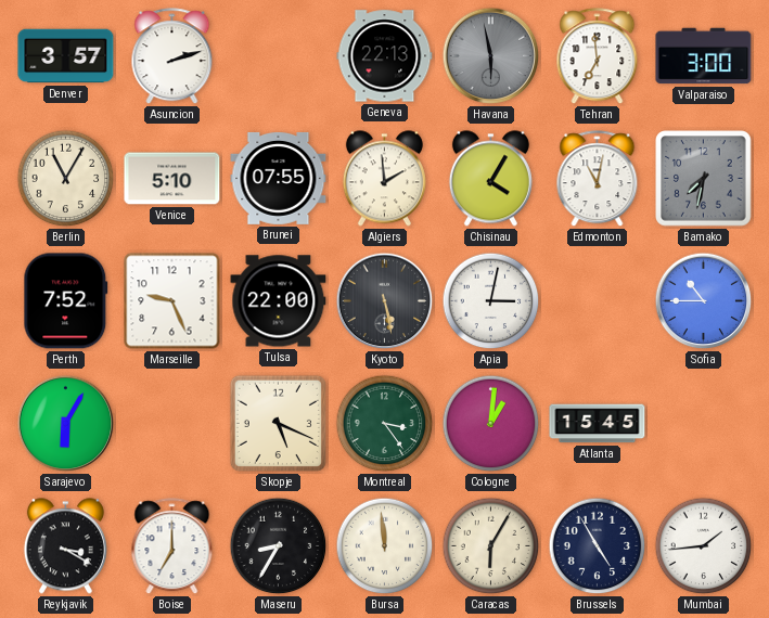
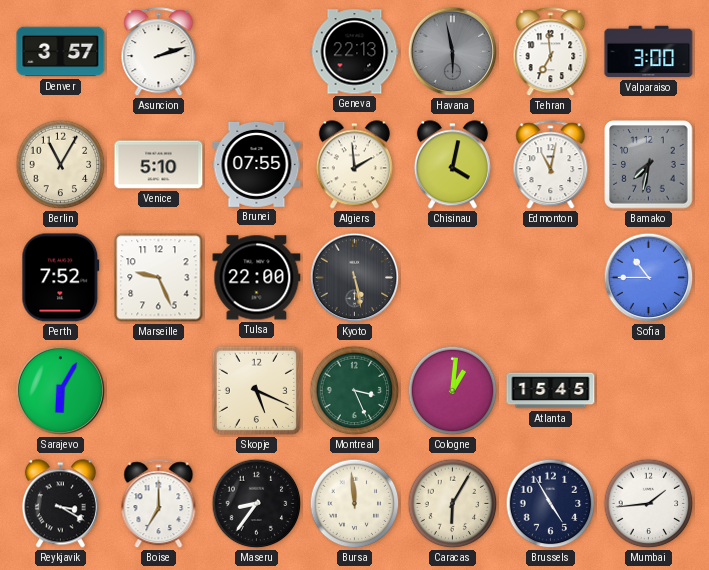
Chisinau: 4:05 -> 4:02
Apia: 3:02 -> none
Montreal: 3:24 -> 3:26
Maseru: 8:35 -> 8:36
